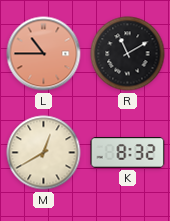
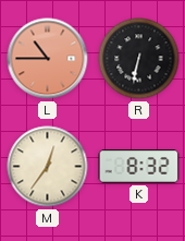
R: 11:10 -> 6:32
M: 12:40 -> 12:36
